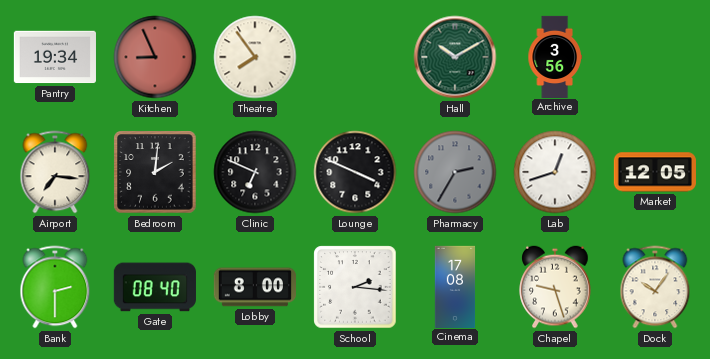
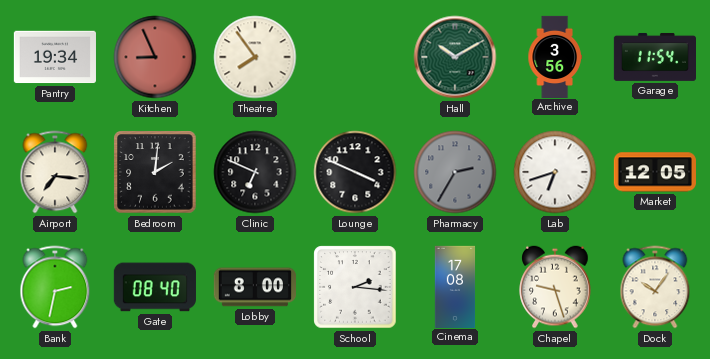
Garage: none -> 11:54
Lab: 12:42 -> 6:42
Bank: 2:30 -> 2:32
